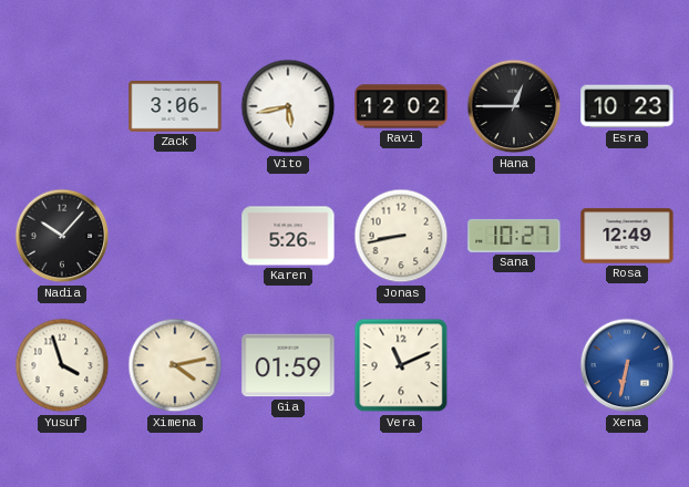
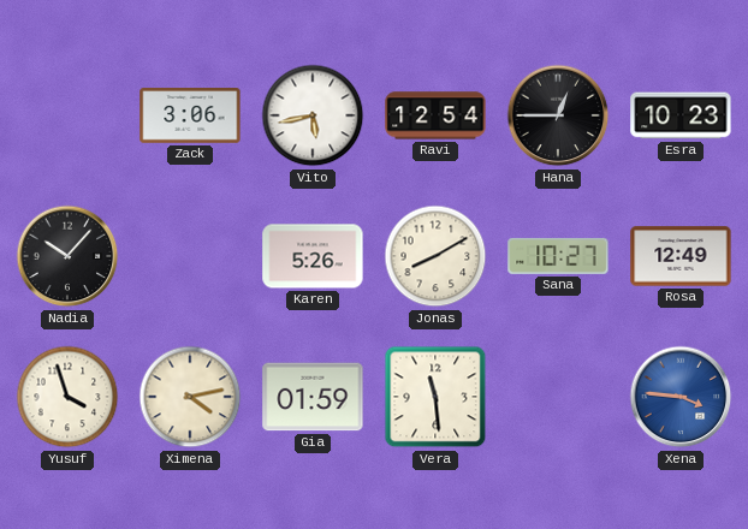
Ravi: 12:02 -> 12:54
Jonas: 8:43 -> 8:10
Vera: 11:11 -> 11:29
Xena: 6:32 -> 3:46
